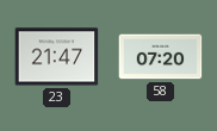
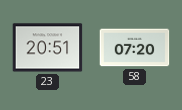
23: 21:47 -> 20:51
